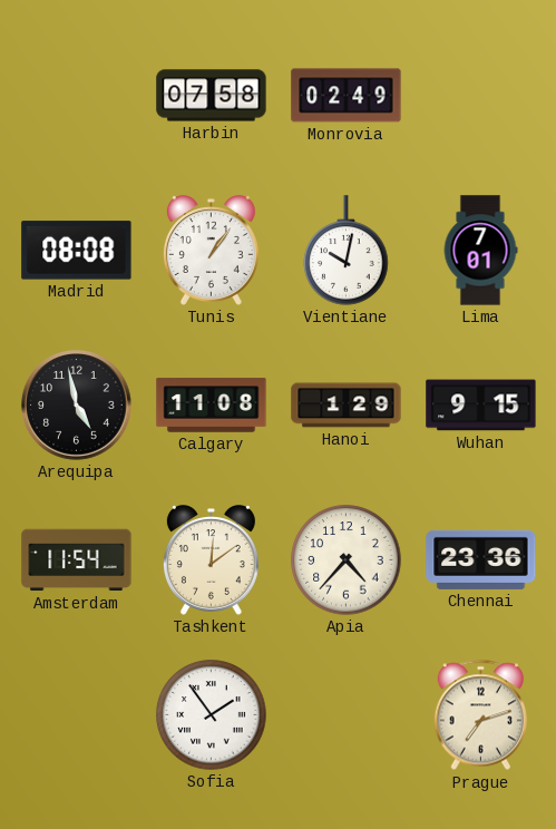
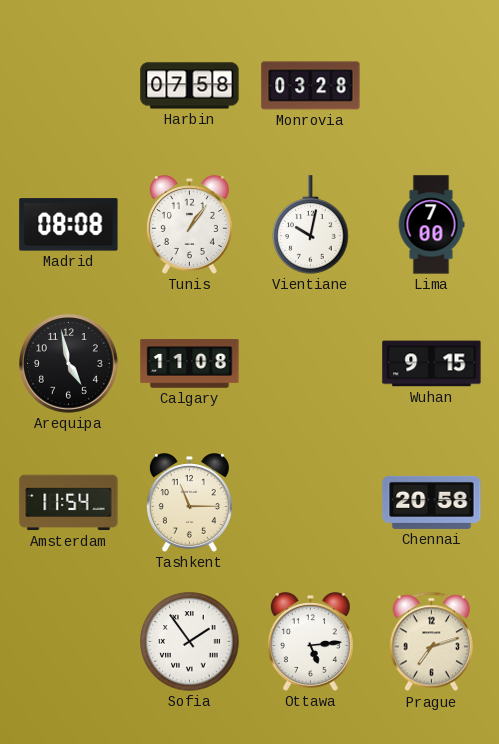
Monrovia: 02:49 -> 03:28
Lima: 7:01 -> 7:00
Hanoi: 1:29 -> none
Tashkent: 12:09 -> 11:15
Apia: 4:37 -> none
Chennai: 23:36 -> 20:58
Ottawa: none -> 5:14
